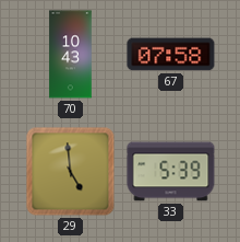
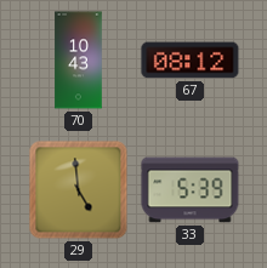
67: 07:58 -> 08:12
